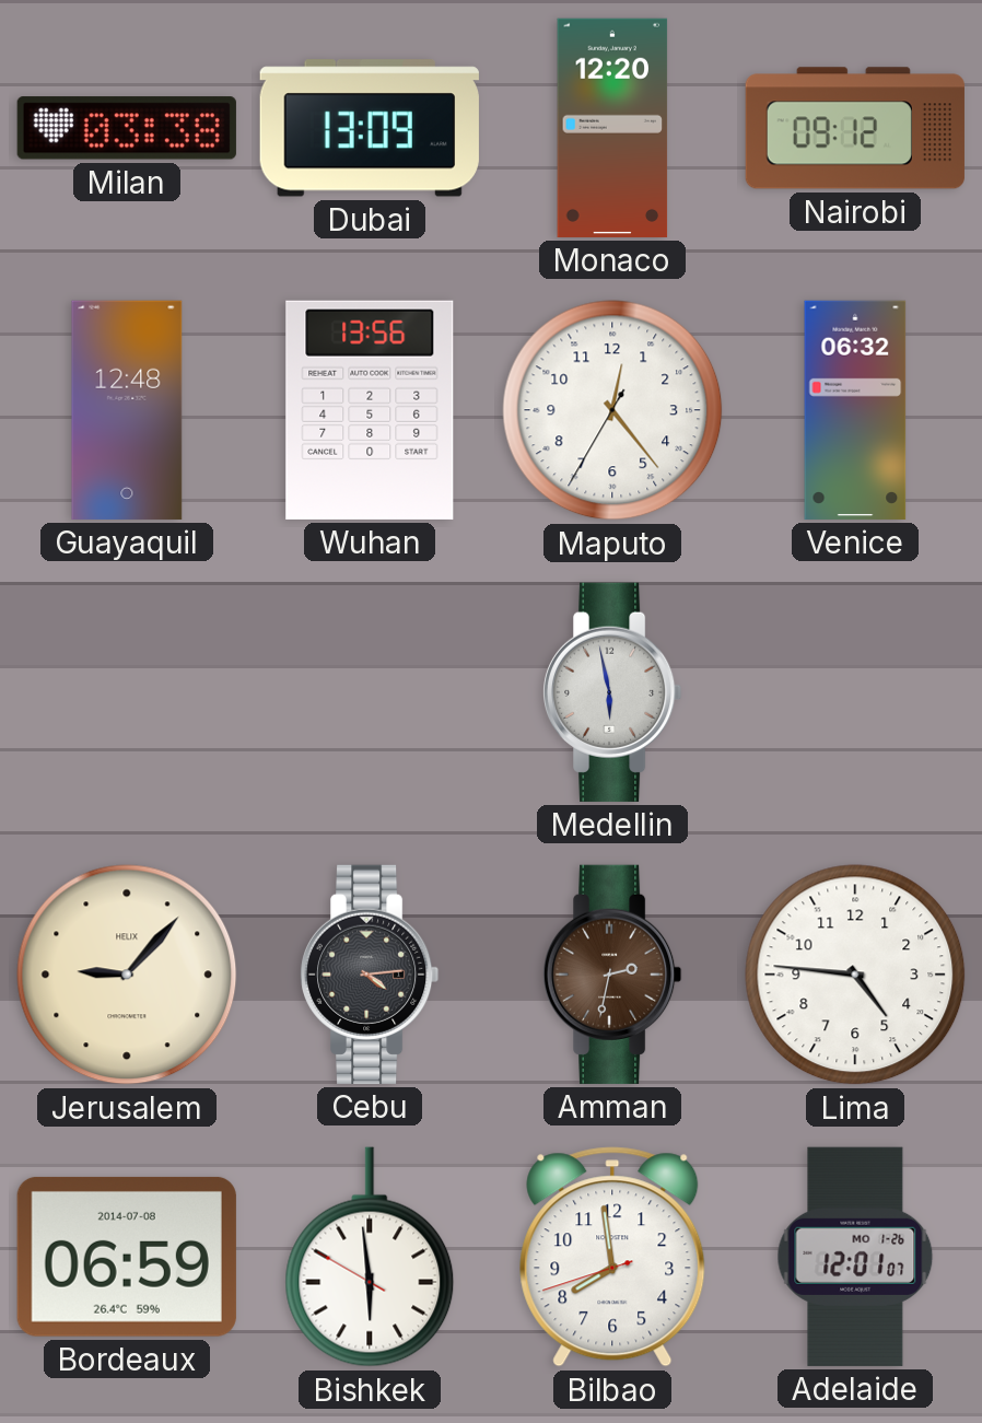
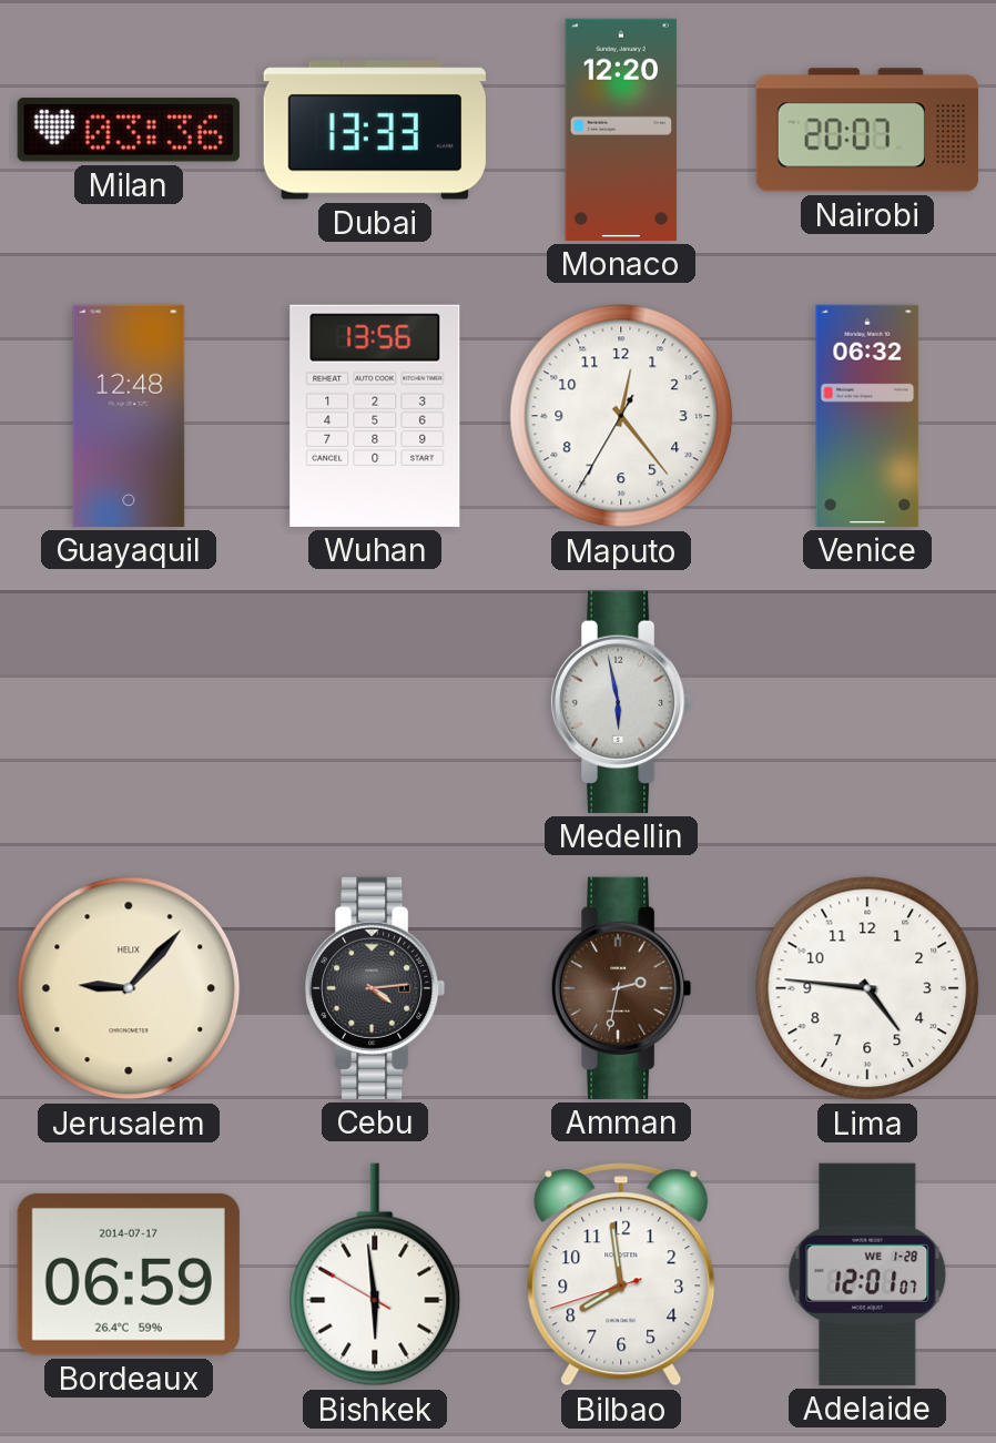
Milan: 03:38 -> 03:36
Dubai: 13:09 -> 13:33
Nairobi: 09:12 -> 20:07
Bordeaux date: 2014-07-08 -> 2014-07-17
Adelaide date: MO 1-26 -> WE 1-28
